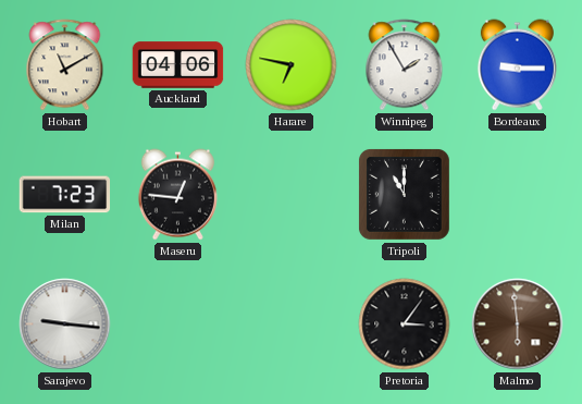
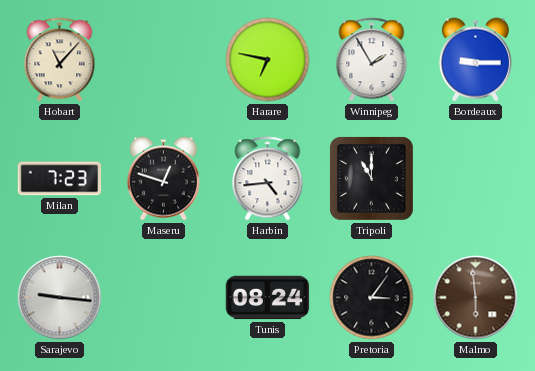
Hobart: 11:10 -> 11:07
Auckland: 04:06 -> none
Maseru: 12:46 -> 12:48
Harbin: none -> 4:44
Tunis: none -> 08:24
